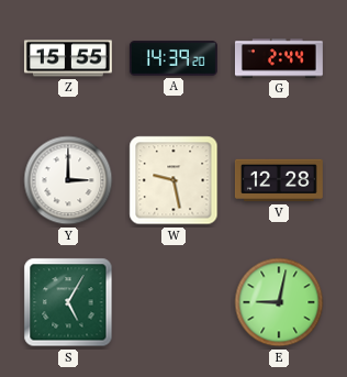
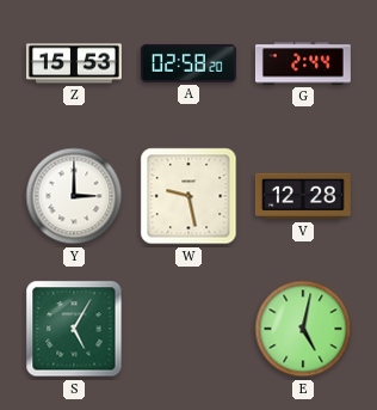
Z: 15:55 -> 15:53
A: 14:39 -> 02:58
E: 9:02 -> 5:02
